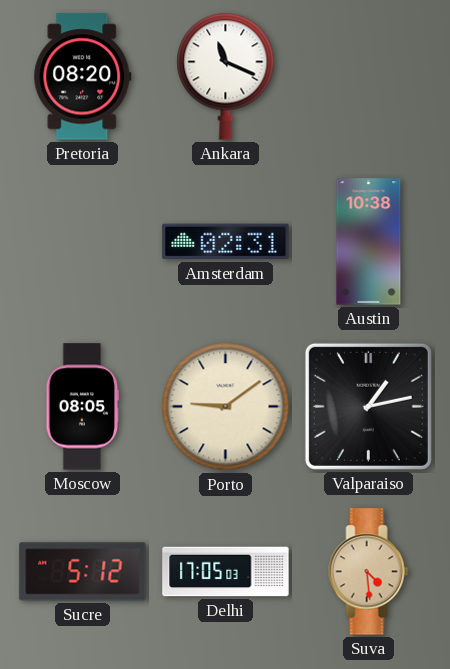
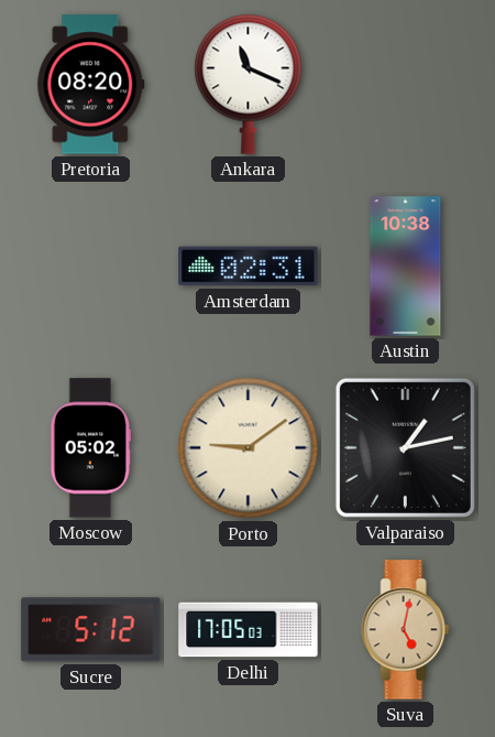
Moscow: 08:05 -> 05:02
Suva: 4:29 -> 5:02
